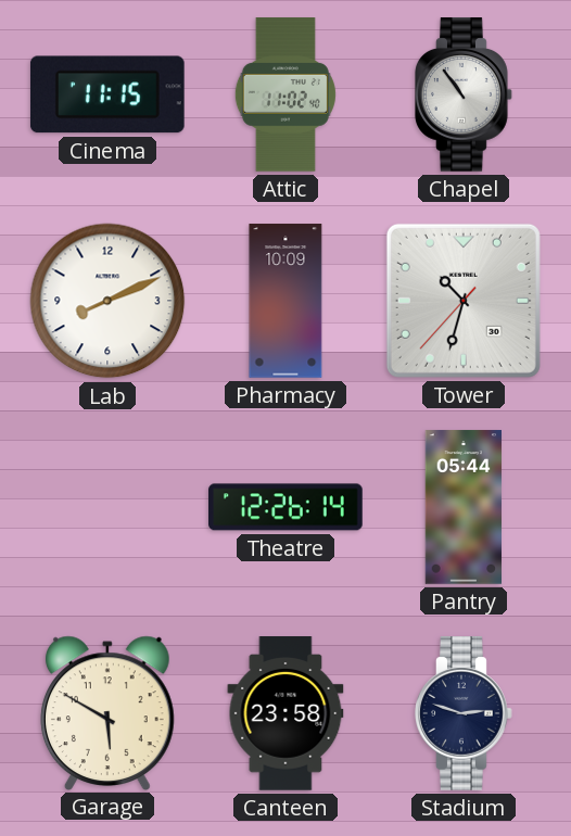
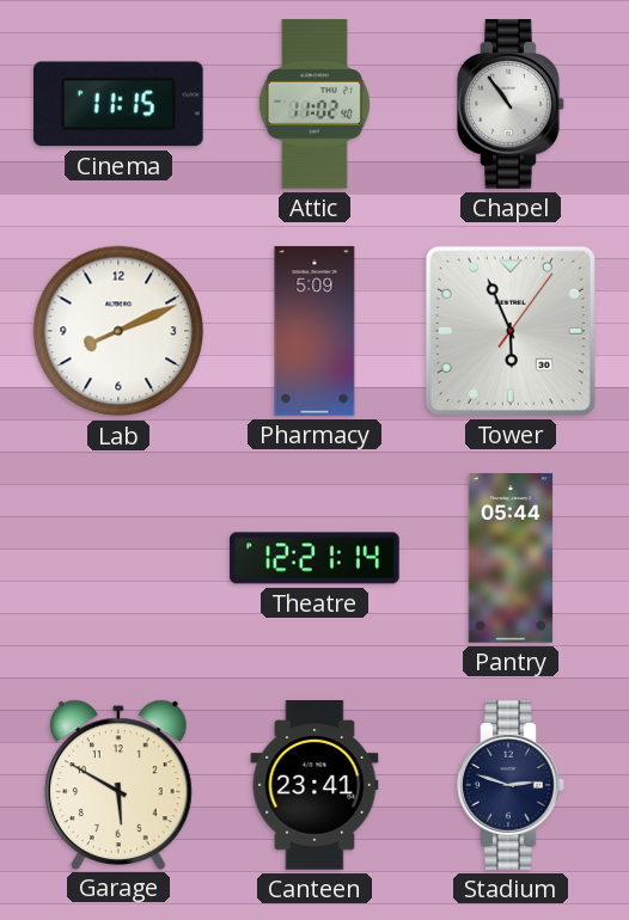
Pharmacy: 10:09 -> 5:09
Tower: 10:32 -> 5:56
Theatre: 12:26 -> 12:21
Canteen: 23:58 -> 23:41
